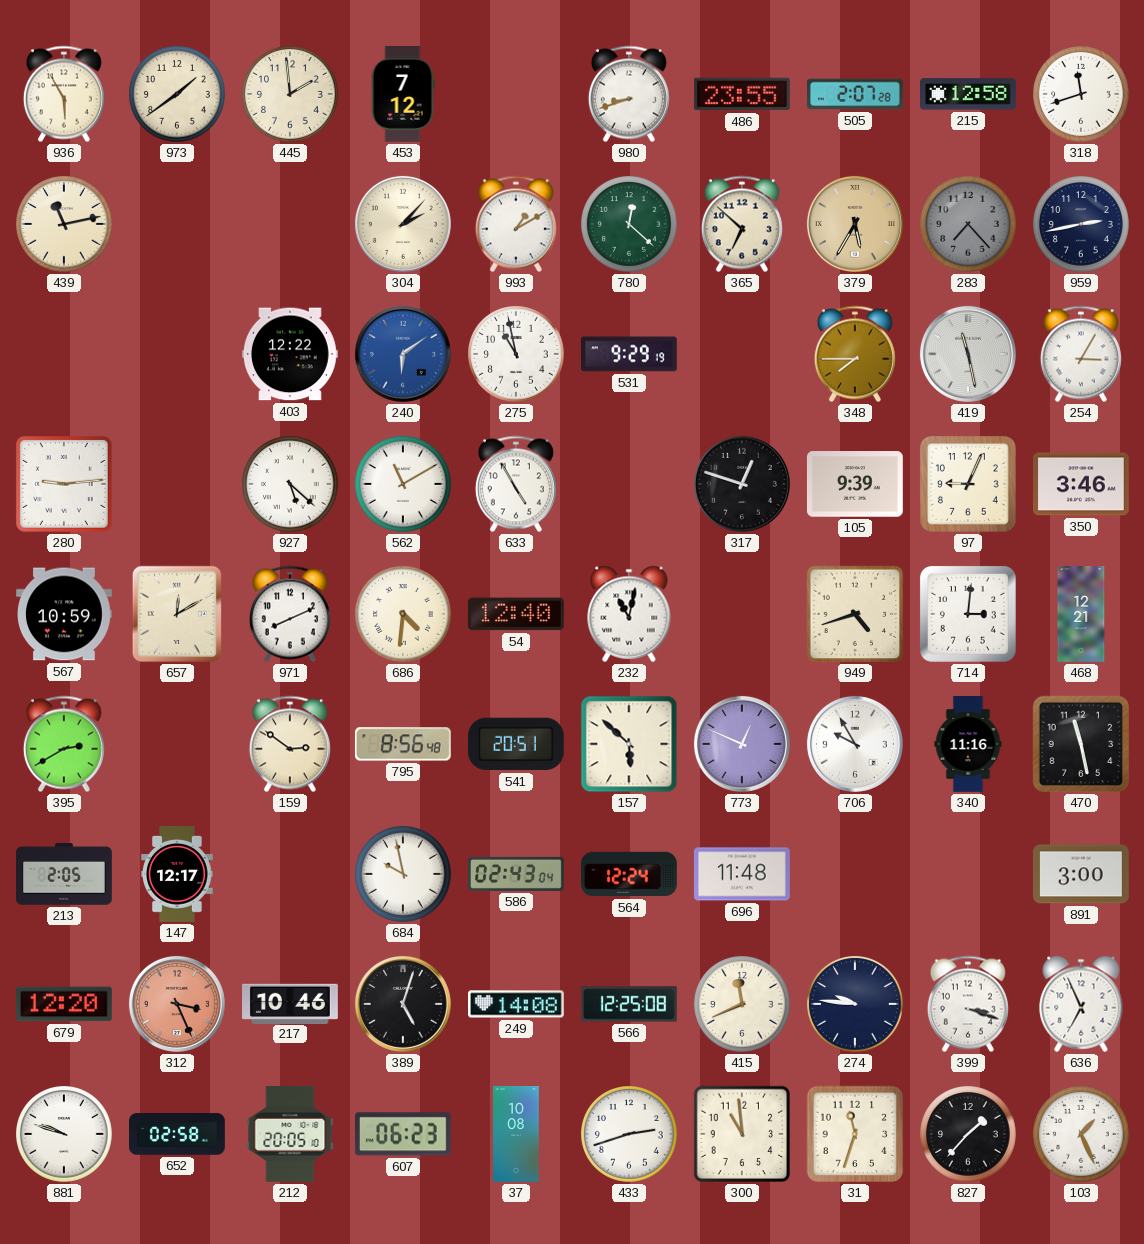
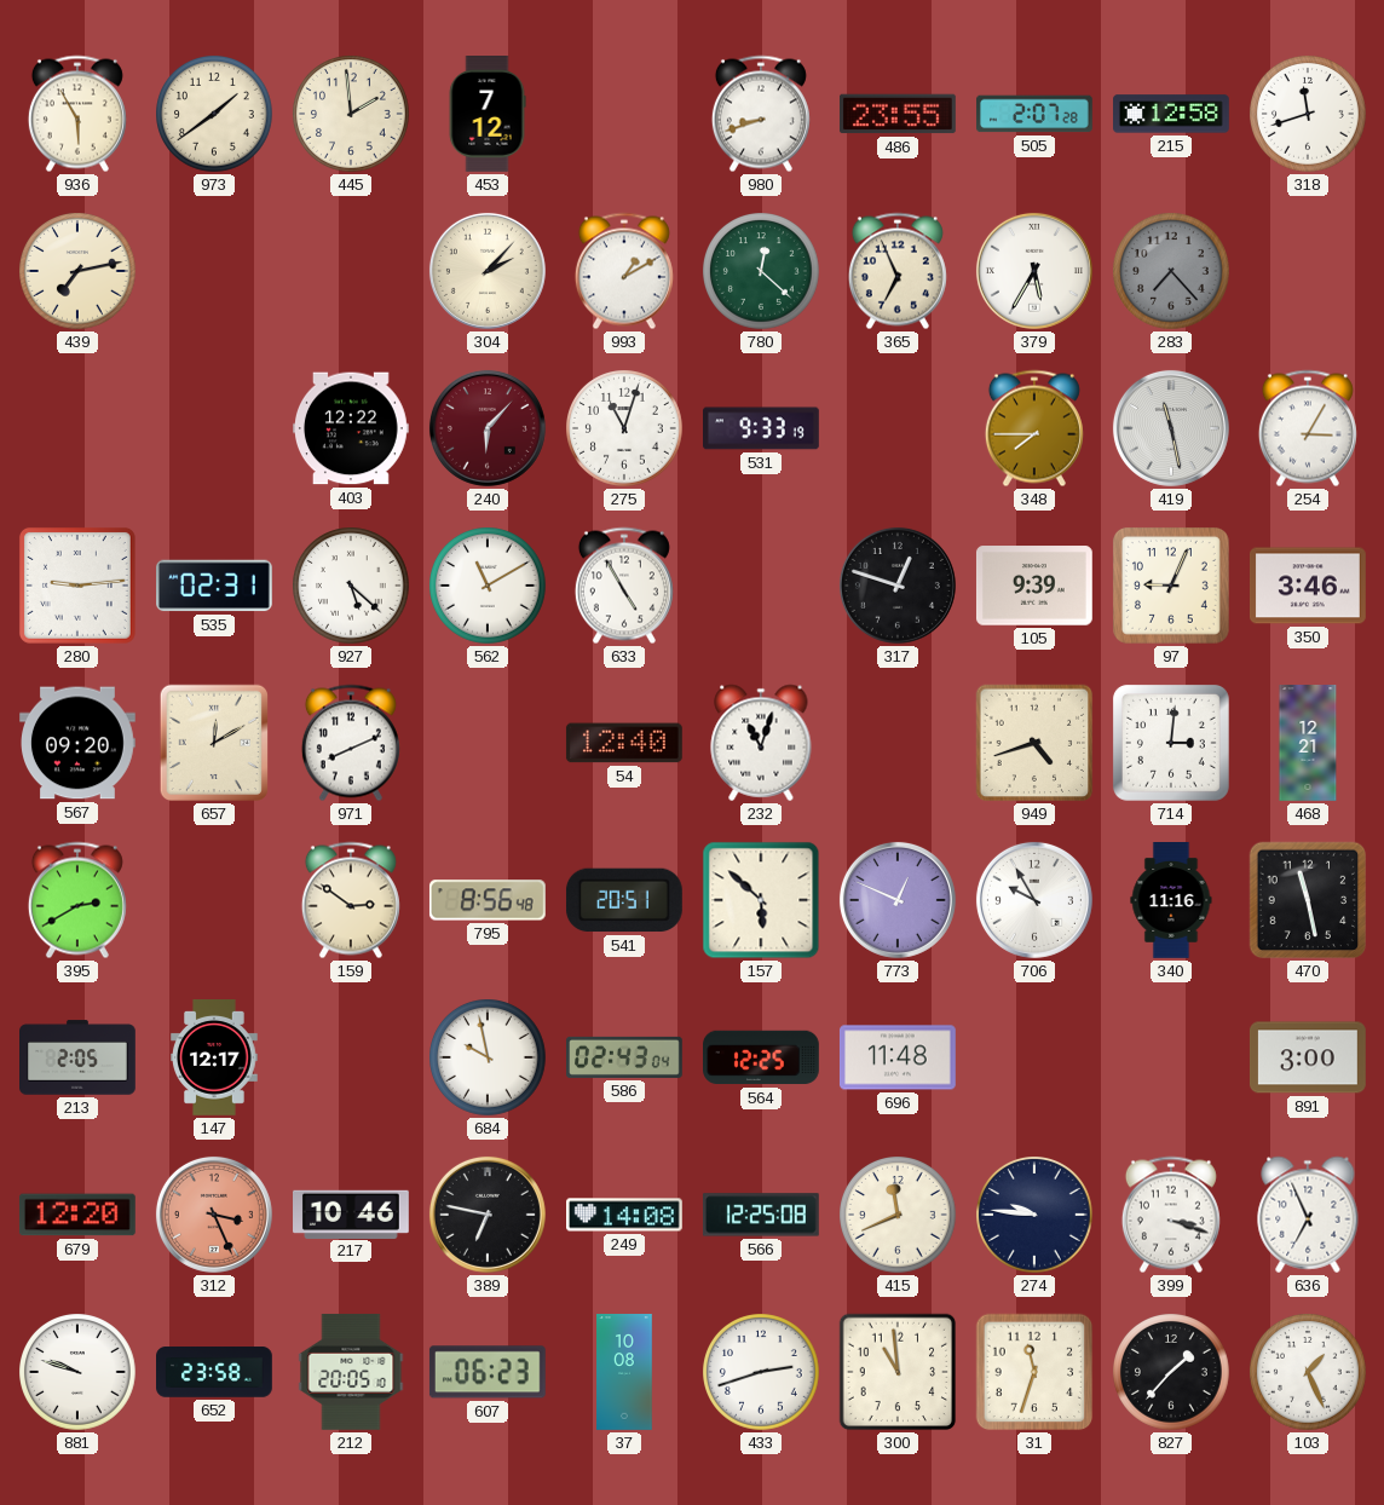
439: 11:13 -> 7:13
365: 6:52 -> 6:56
379 dial: champagne -> white
959: 2:43 -> none
240: 6:09 -> 6:07
240 dial: blue -> burgundy
275: 10:58 -> 11:03
531: 9:29 -> 9:33
535: none -> 02:31
567: 10:59 -> 09:20
686: 4:31 -> none
232: 11:02 -> 11:03
564: 12:24 -> 12:25
389: 5:03 -> 6:47
652: 02:58 -> 23:58
